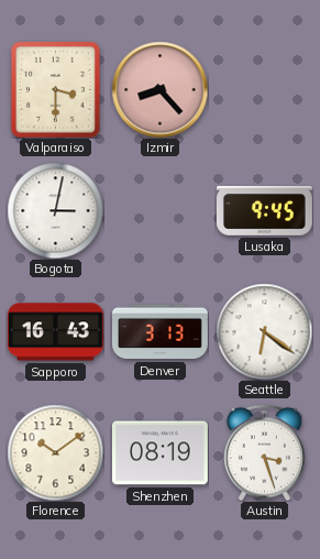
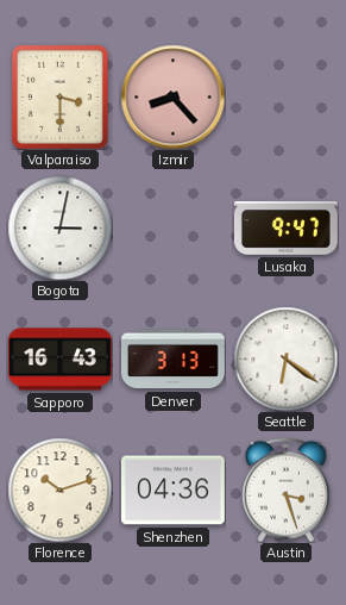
Lusaka: 9:45 -> 9:47
Florence: 10:09 -> 10:12
Shenzhen: 08:19 -> 04:36
